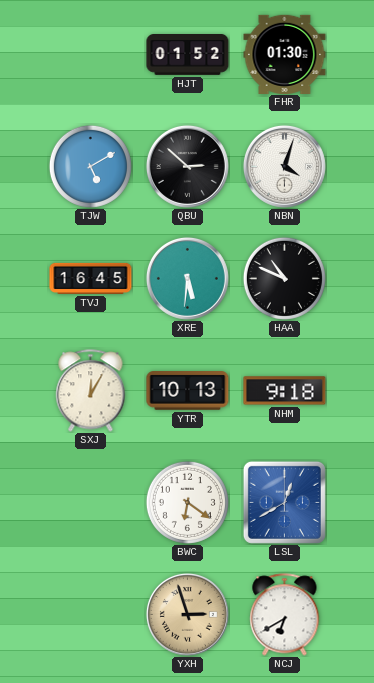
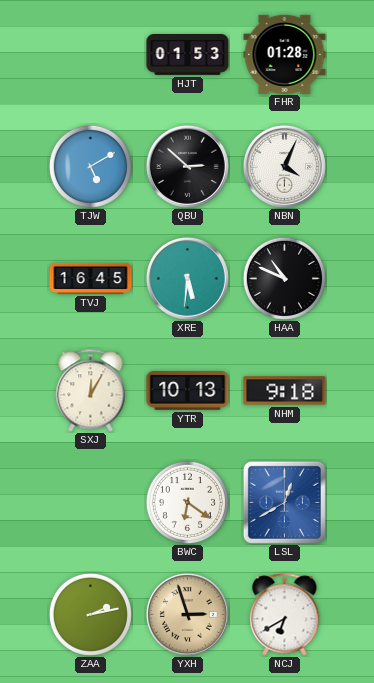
HJT: 01:52 -> 01:53
FHR: 01:30 -> 01:28
NBN: 4:03 -> 4:04
ZAA: none -> 2:13
